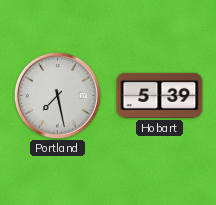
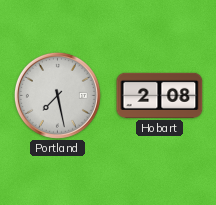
Hobart: 5:39 -> 2:08
